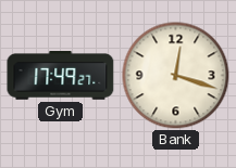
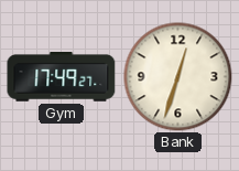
Bank: 12:18 -> 12:33
